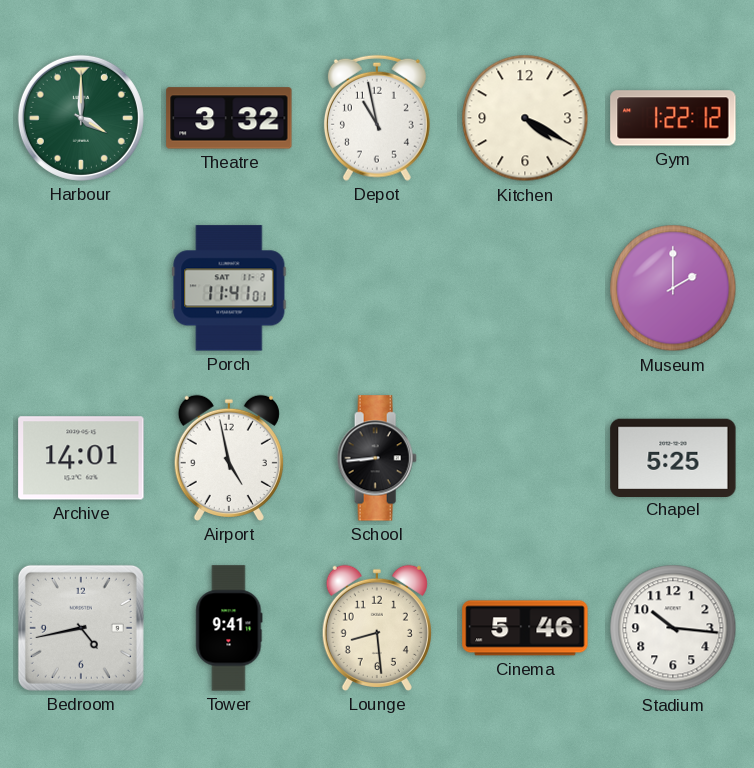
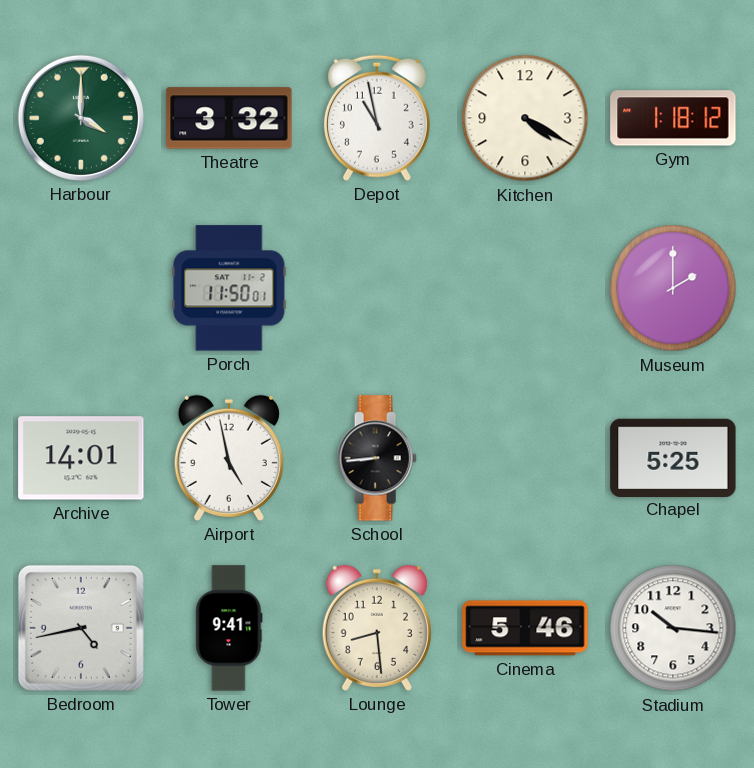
Gym: 1:22 -> 1:18
Porch: 11:41 -> 11:50
